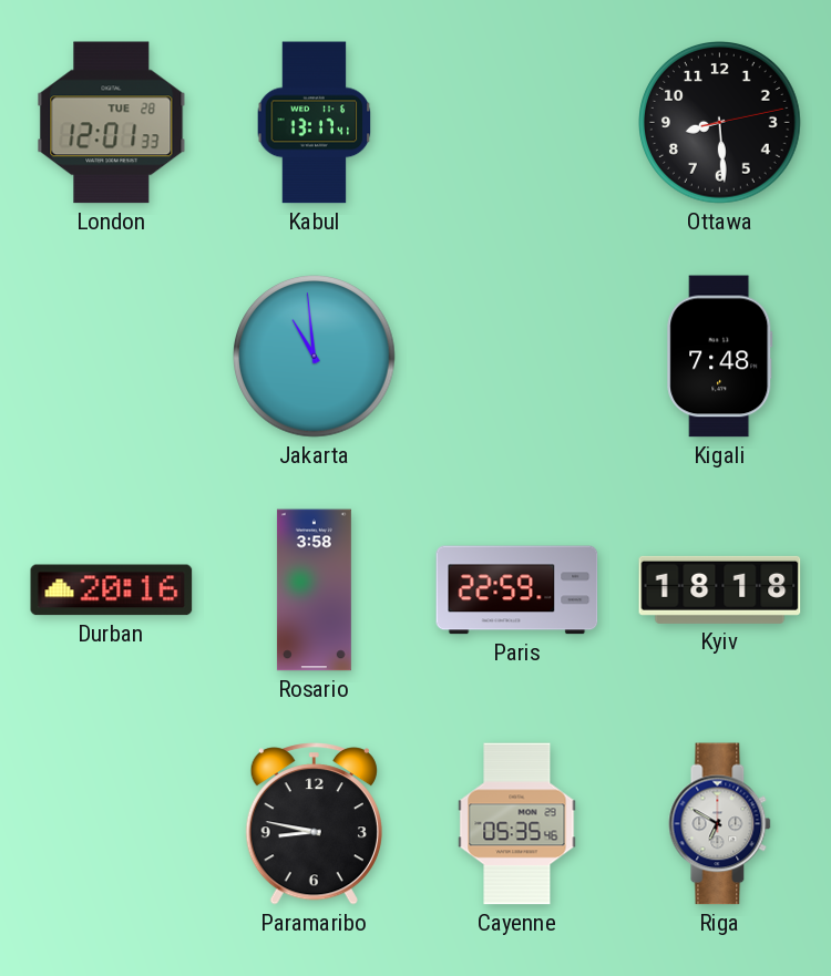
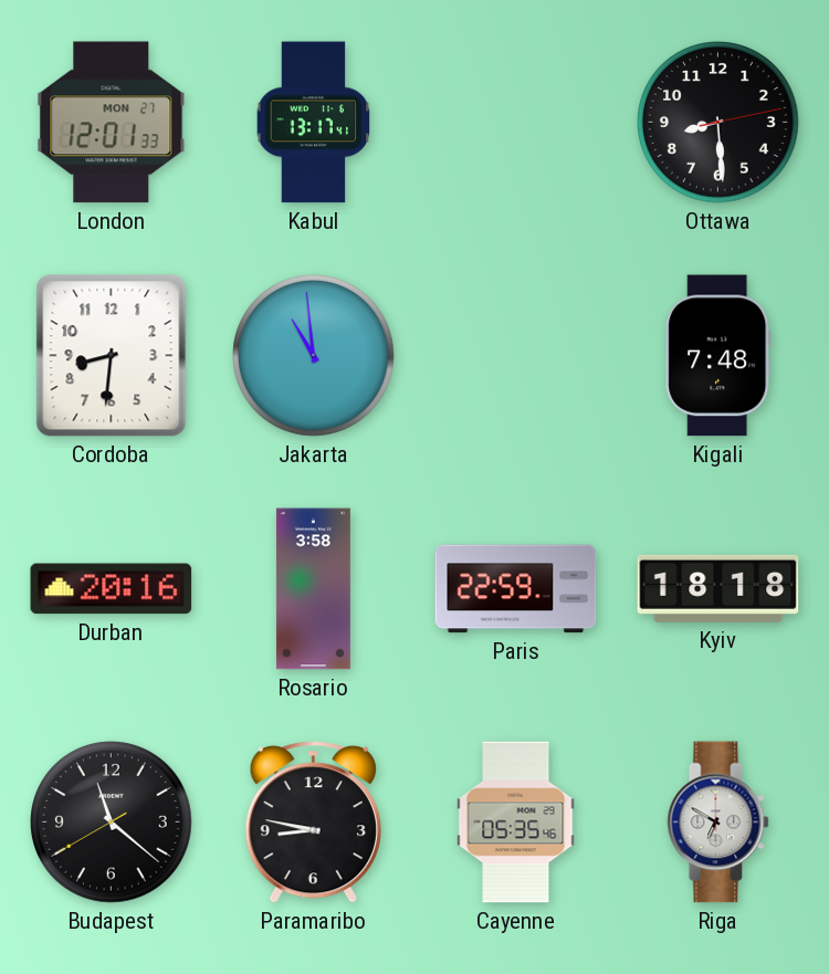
London date: TUE 28 -> MON 27
Cordoba: none -> 8:31
Budapest: none -> 11:21
